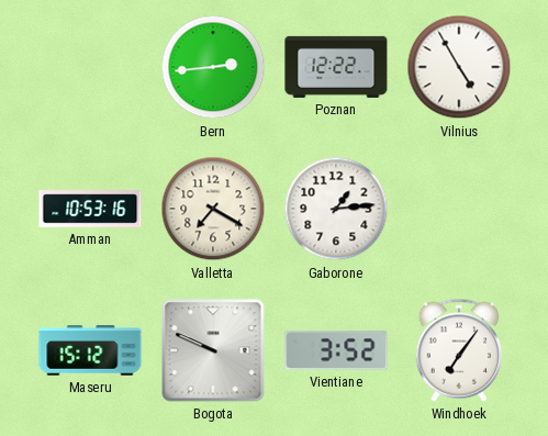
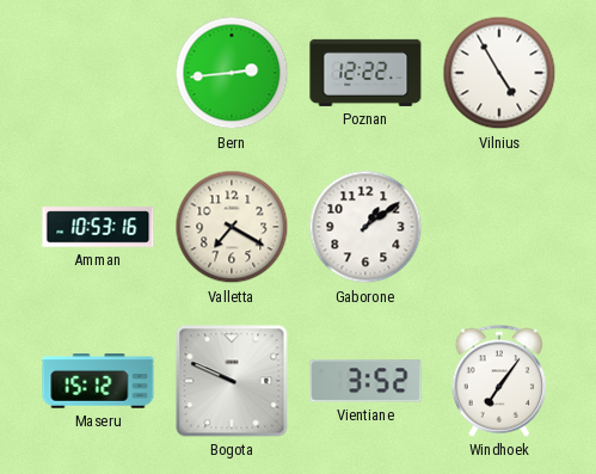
Gaborone: 1:14 -> 1:09
